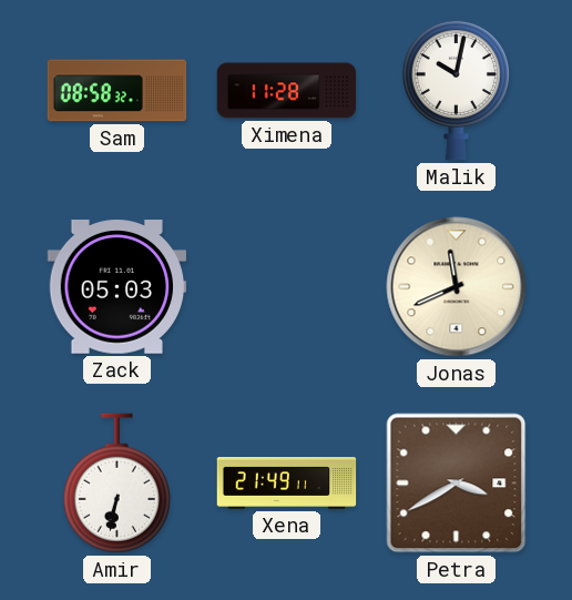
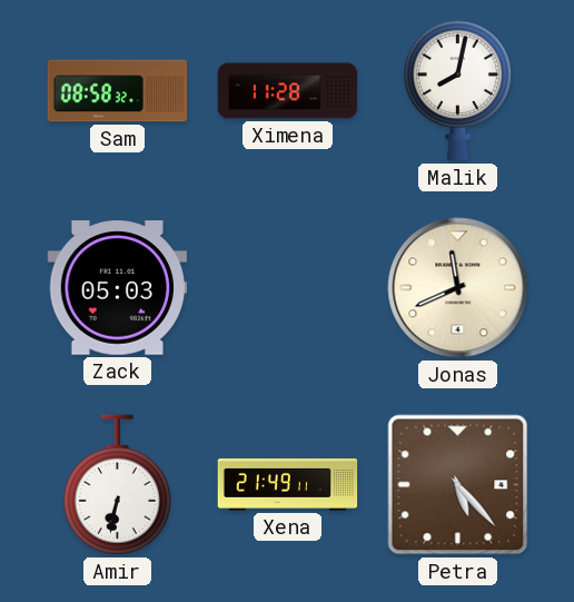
Malik: 10:02 -> 8:02
Petra: 3:40 -> 5:23
